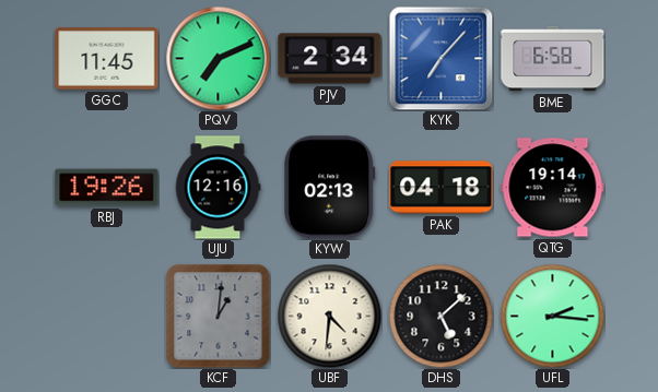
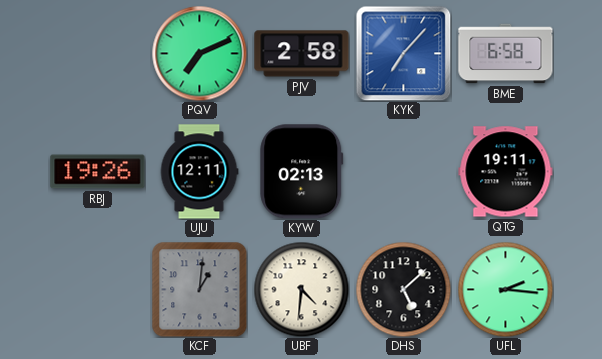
GGC: 11:45 -> none
PJV: 2:34 -> 2:58
UJU: 12:16 -> 12:11
PAK: 04:18 -> none
QTG: 19:14 -> 19:11
